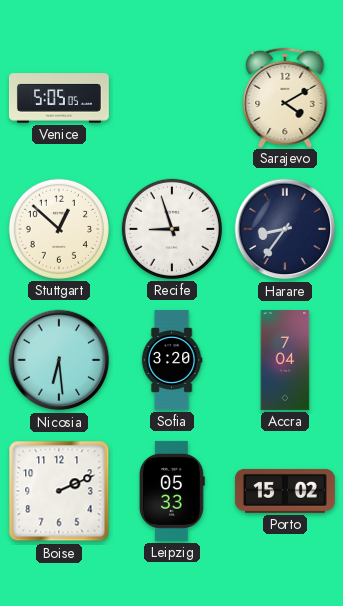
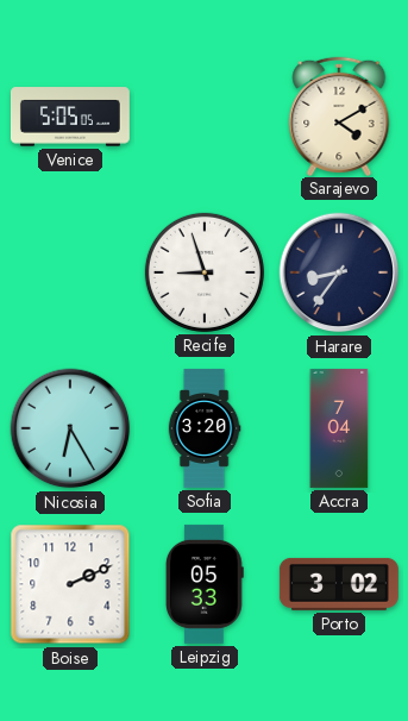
Stuttgart: 12:52 -> none
Nicosia: 6:29 -> 6:25
Porto: 15:02 -> 3:02
